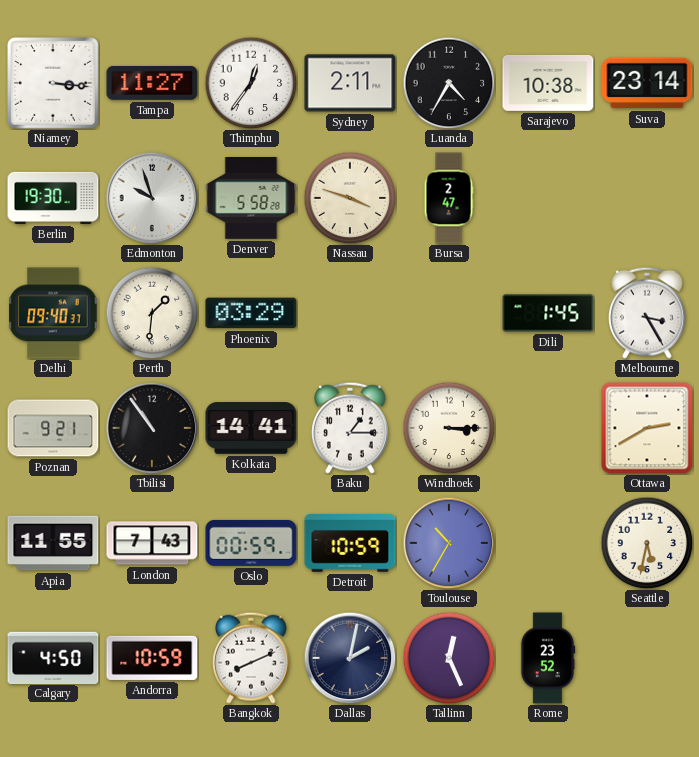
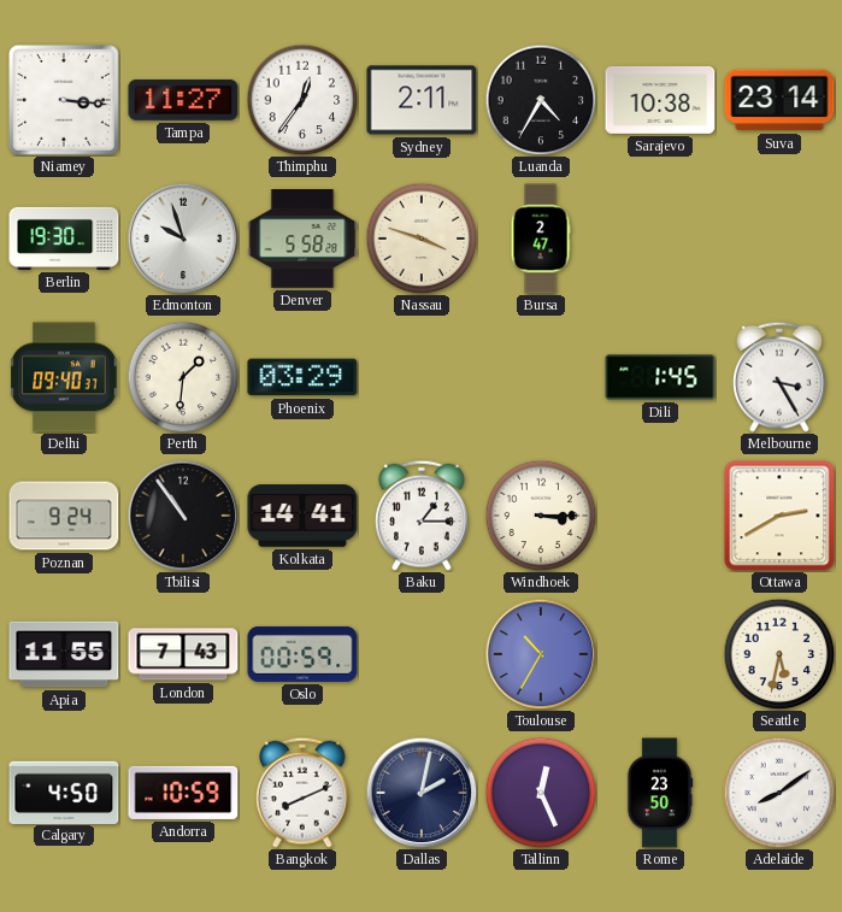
Poznan: 9:21 -> 9:24
Detroit: 10:59 -> none
Rome: 23:52 -> 23:50
Adelaide: none -> 8:09
